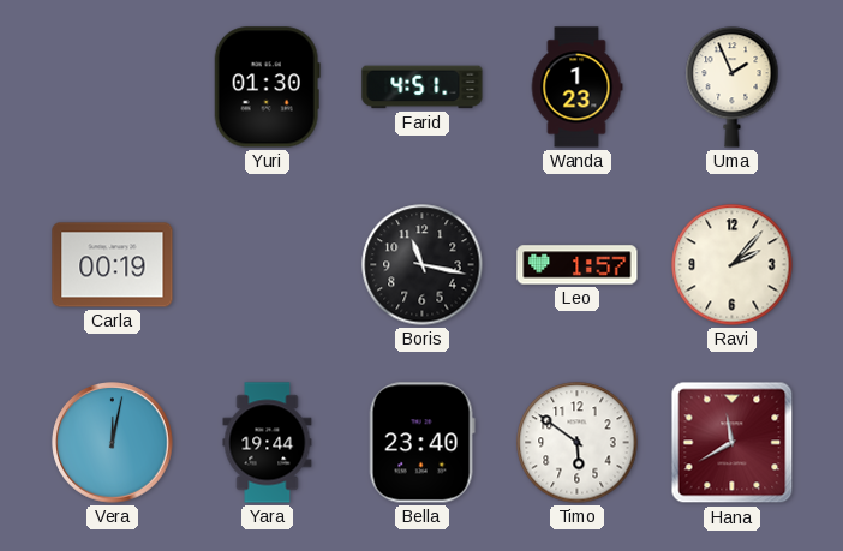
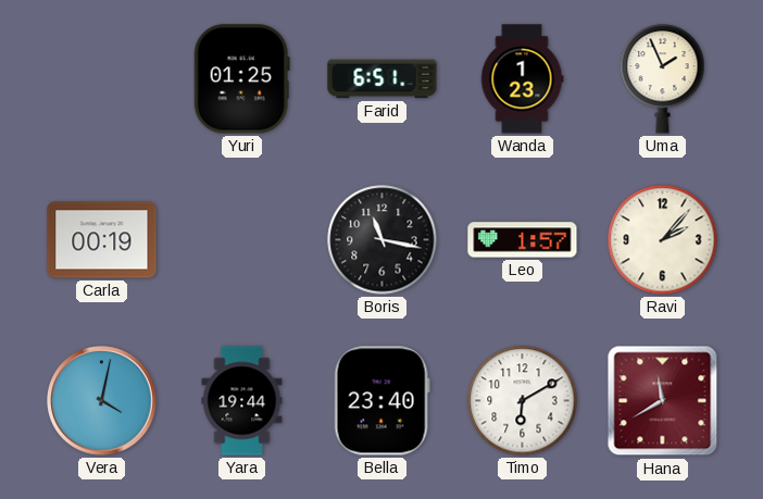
Yuri: 01:30 -> 01:25
Farid: 4:51 -> 6:51
Vera: 12:02 -> 4:02
Timo: 5:51 -> 6:10
